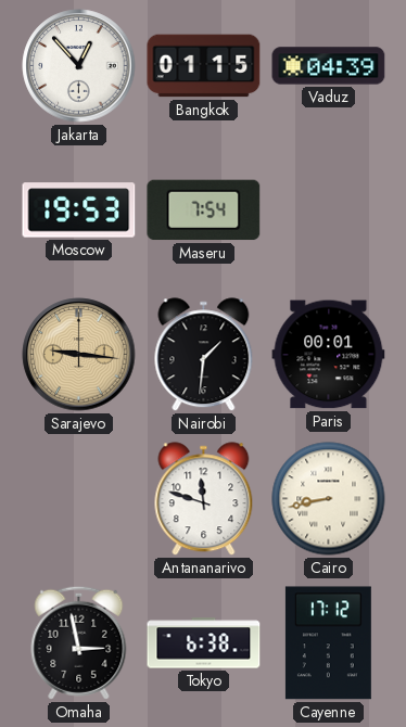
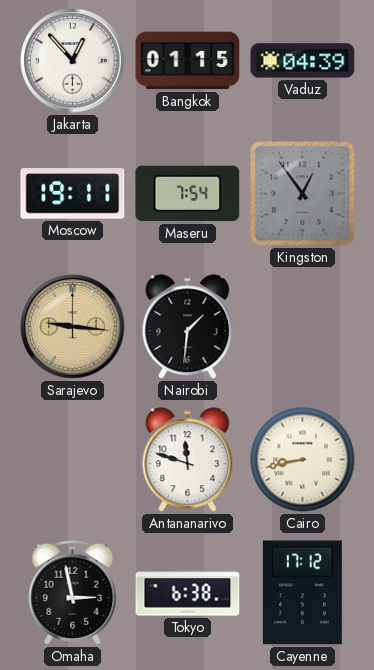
Moscow: 19:53 -> 19:11
Kingston: none -> 12:54
Paris: 00:01 -> none
